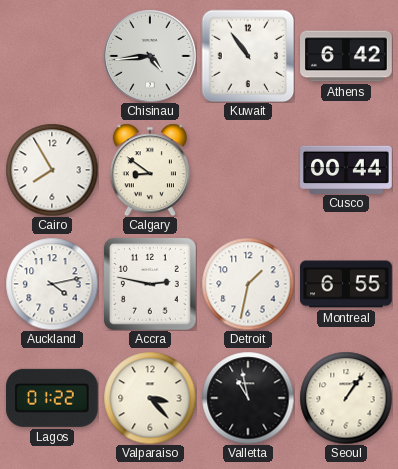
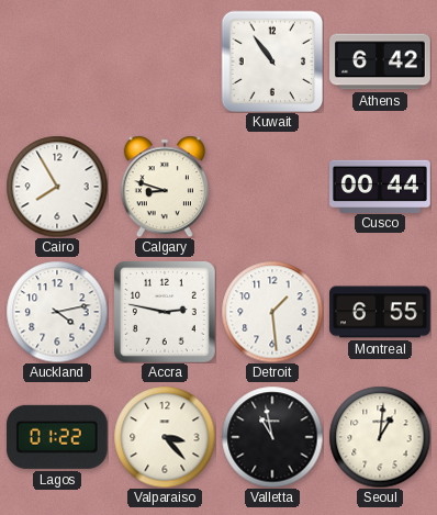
Chisinau: 4:44 -> none
Calgary: 8:51 -> 8:48
Detroit: 1:32 -> 1:29
Seoul: 1:06 -> 1:01
